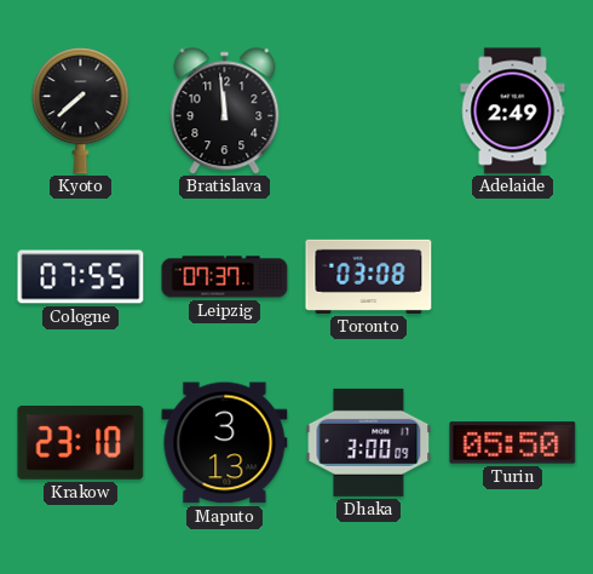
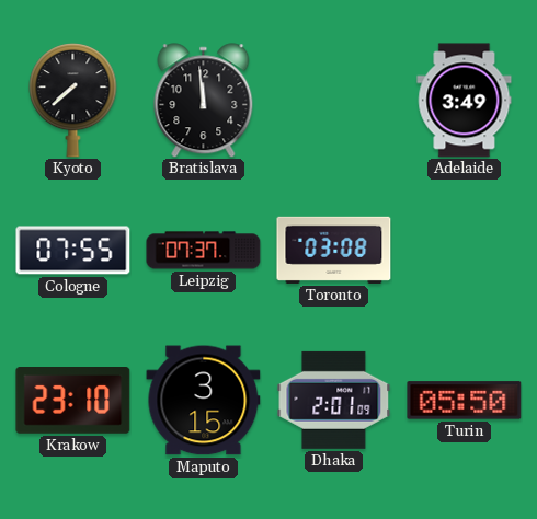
Adelaide: 2:49 -> 3:49
Maputo: 3:13 -> 3:15
Dhaka: 3:00 -> 2:01
